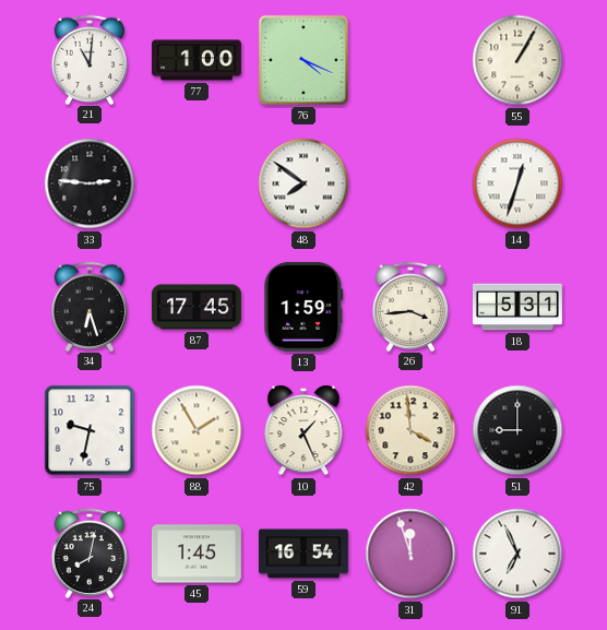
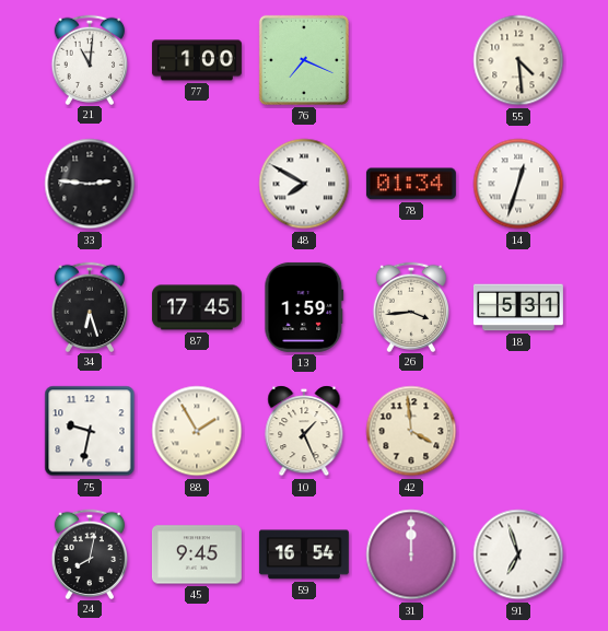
76: 4:19 -> 7:19
55: 1:05 -> 4:29
48: 7:51 -> 7:50
78: none -> 01:34
51: 9:00 -> none
45: 1:45 -> 9:45
31: 11:57 -> 12:00
91: 6:56 -> 6:57
